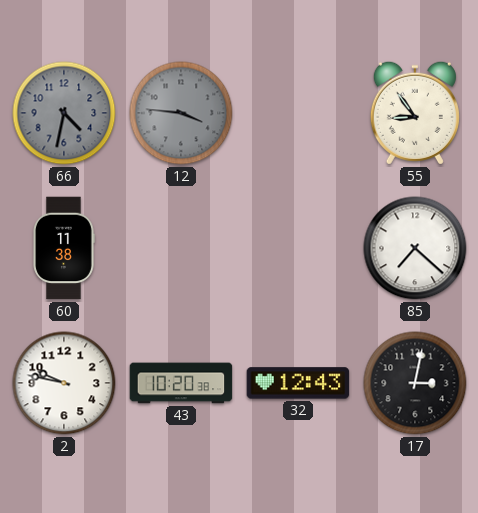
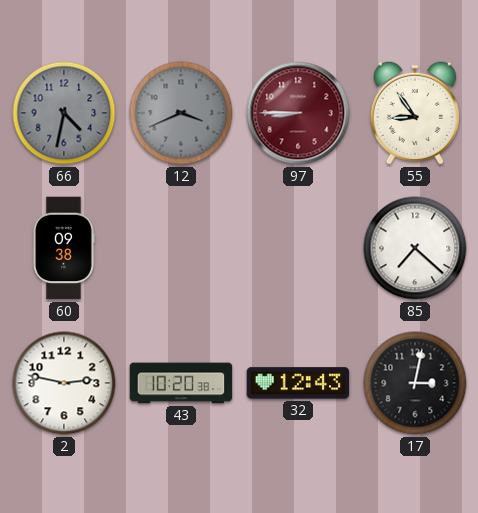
12: 3:46 -> 3:41
97: none -> 8:45
60: 11:38 -> 09:38
2: 9:47 -> 2:47
